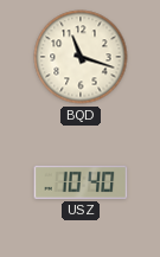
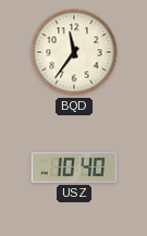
BQD: 11:18 -> 11:36
